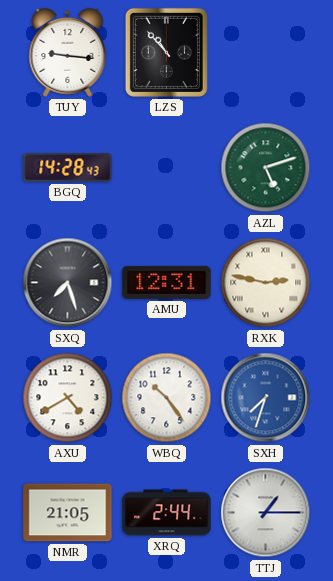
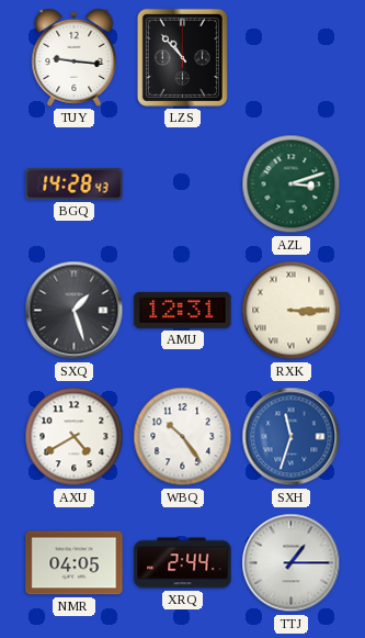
AZL: 5:12 -> 3:12
SXQ: 7:27 -> 1:27
RXK: 2:47 -> 3:15
SXH: 7:33 -> 11:33
NMR: 21:05 -> 04:05
